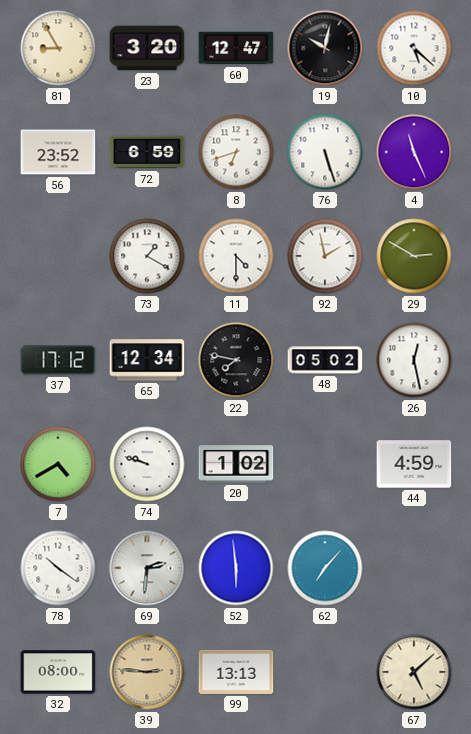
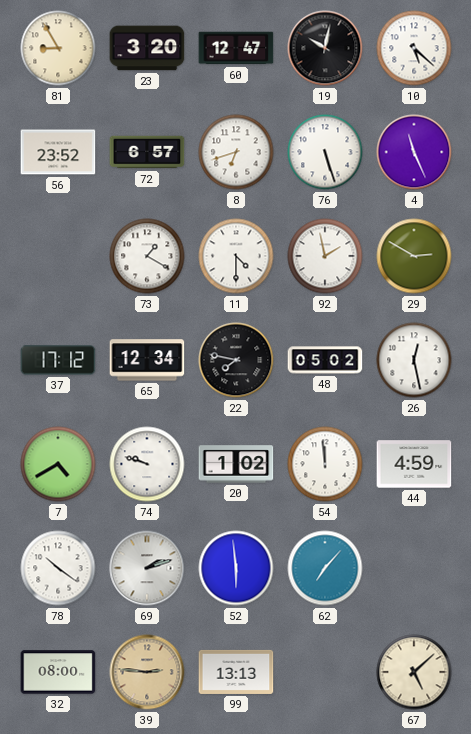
72: 6:59 -> 6:57
54: none -> 11:59
69: 2:31 -> 2:12
